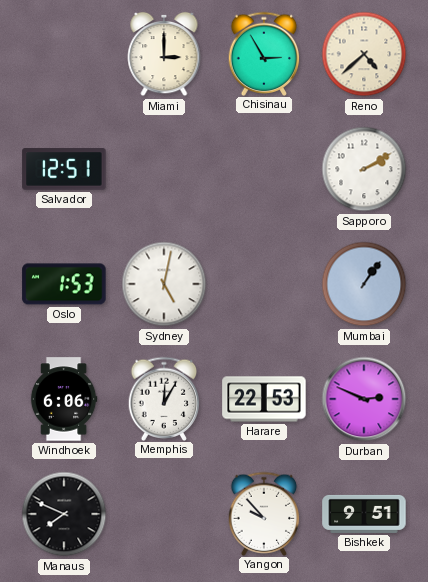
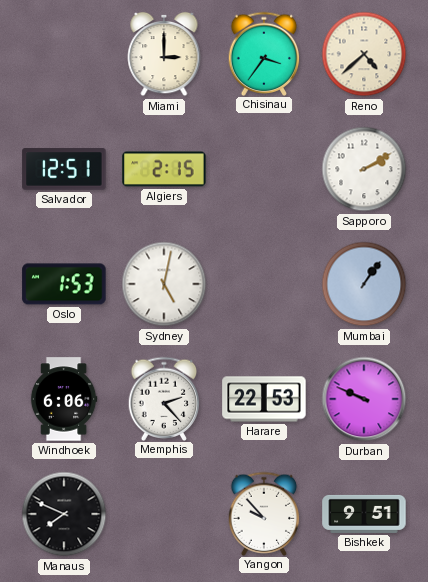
Chisinau: 2:55 -> 3:36
Algiers: none -> 2:15
Memphis: 12:05 -> 2:23
Durban: 2:49 -> 9:49
